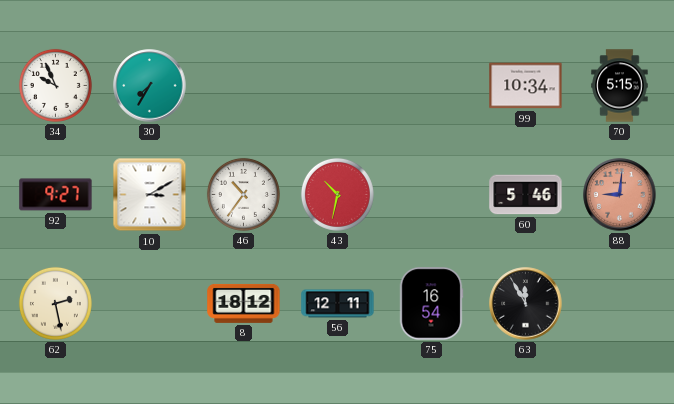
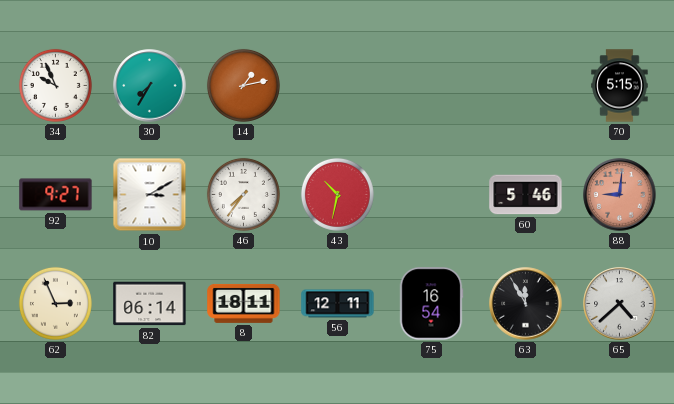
14: none -> 1:13
99: 10:34 -> none
46: 10:36 -> 7:36
62: 2:28 -> 2:56
82: none -> 06:14
8: 18:12 -> 18:11
65: none -> 4:38
